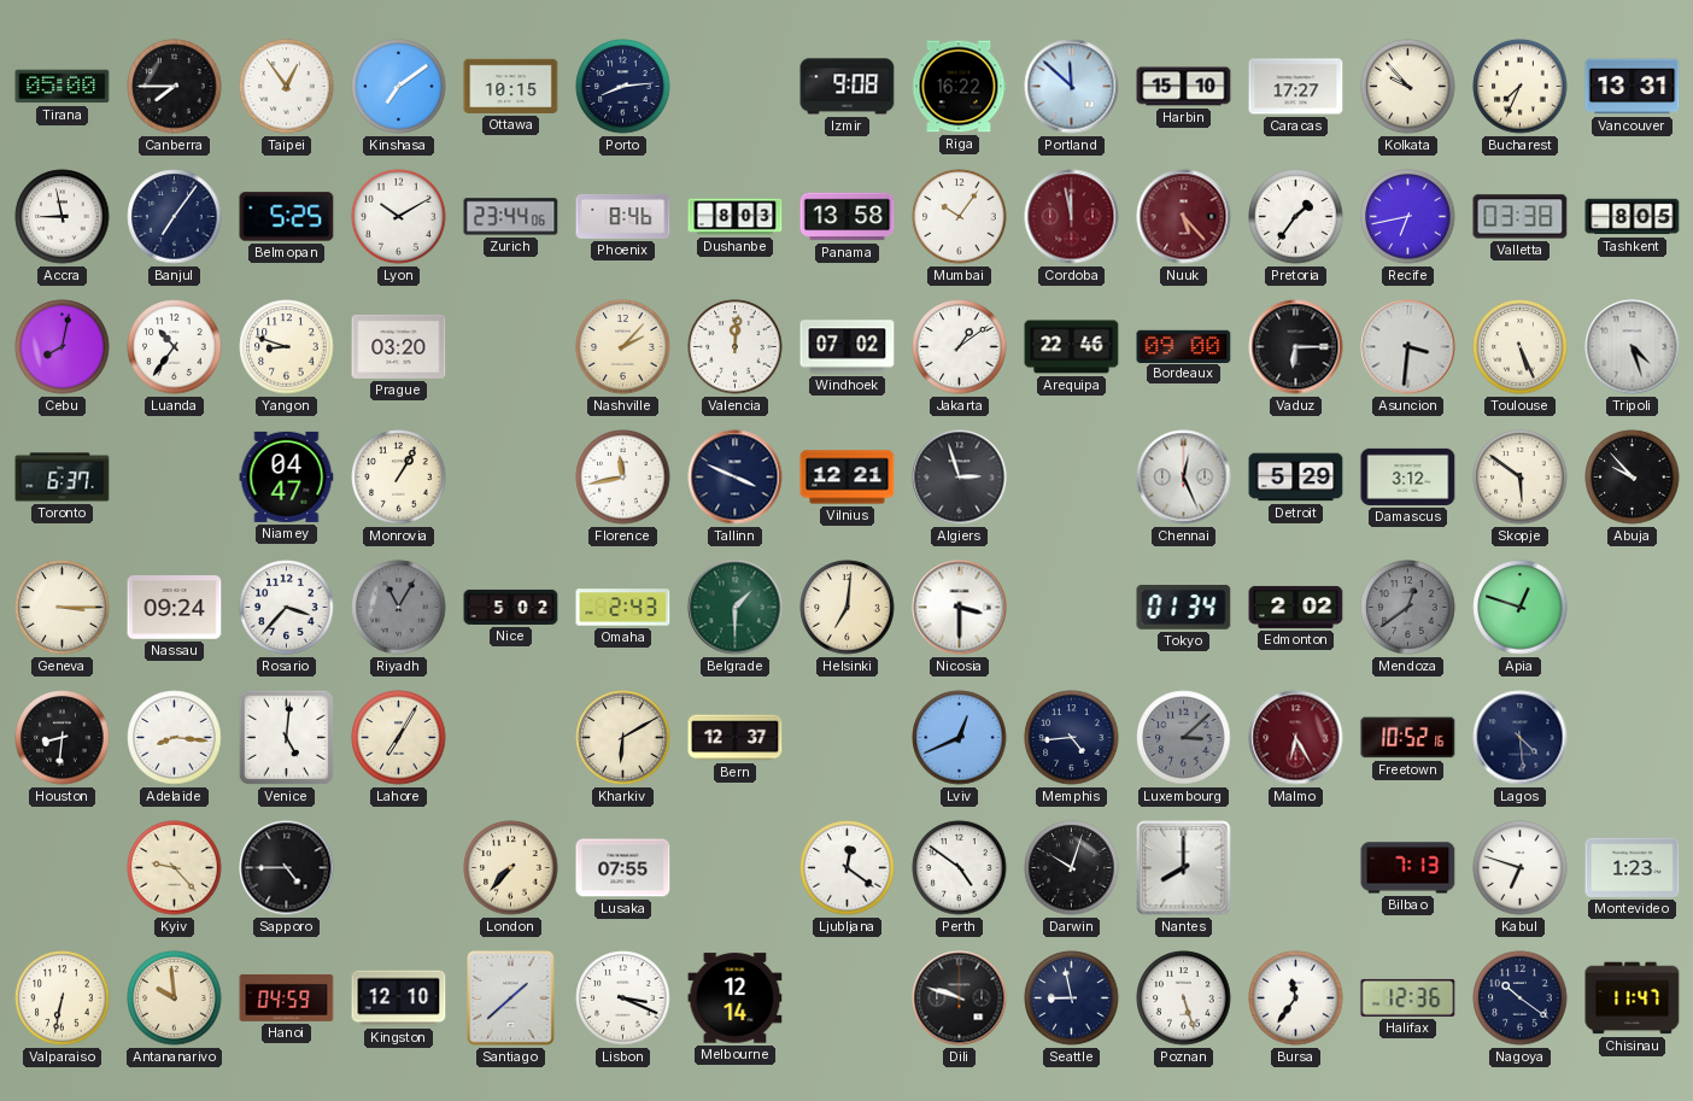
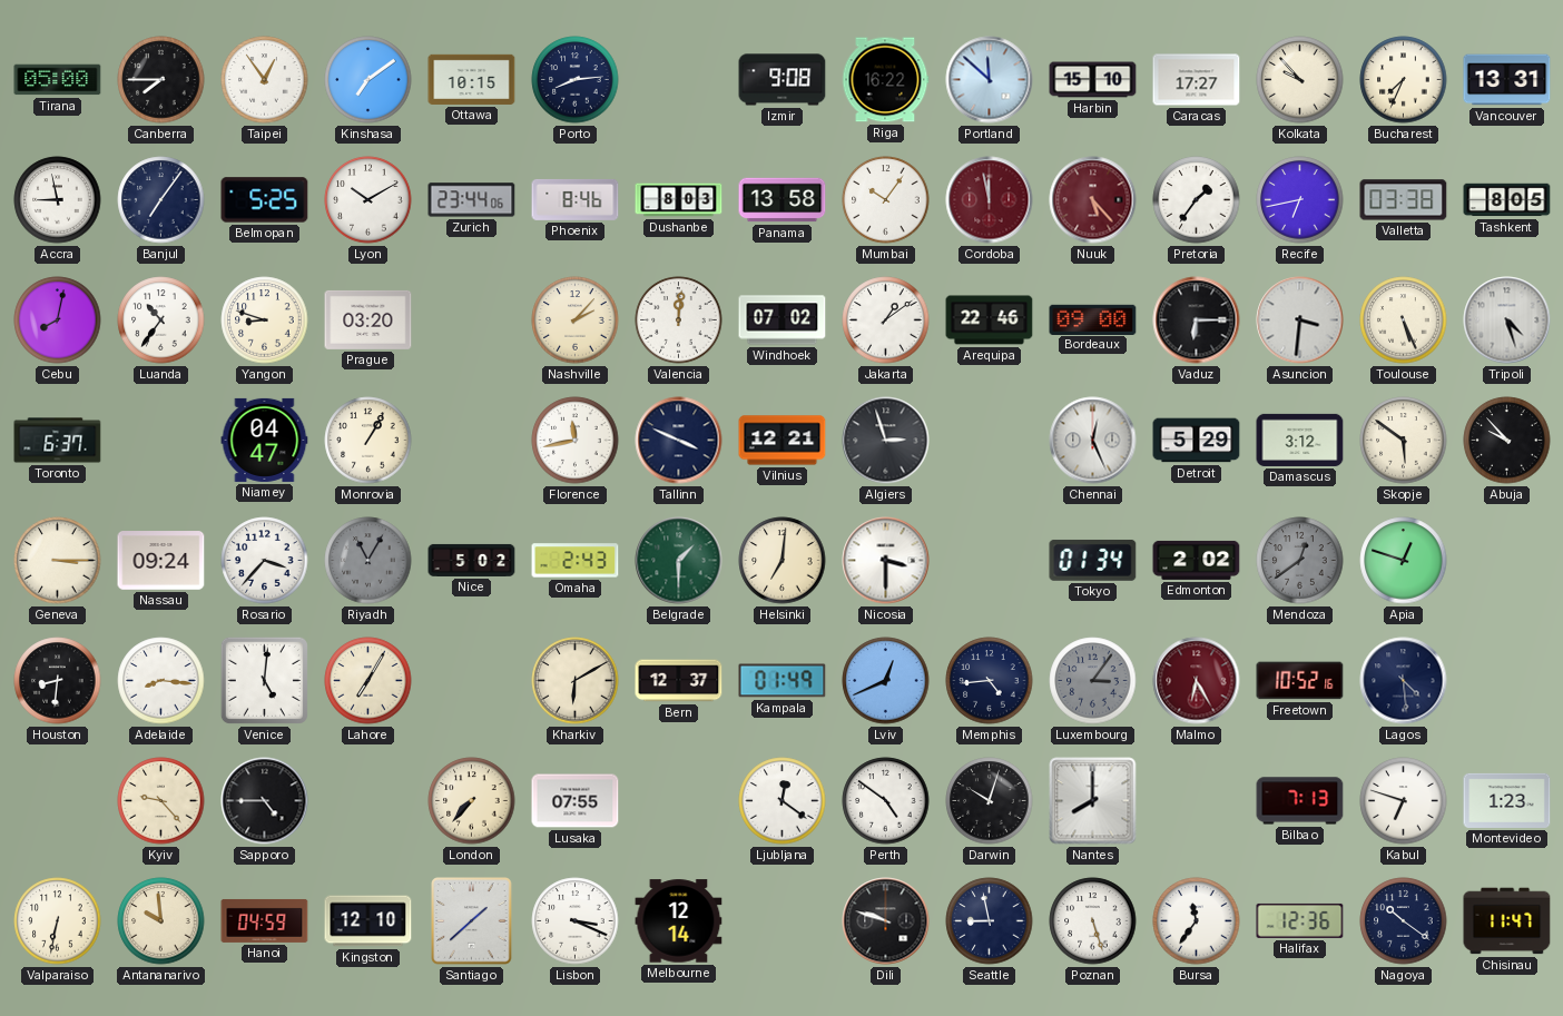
Kampala: none -> 01:49
Luxembourg: 3:08 -> 3:06
